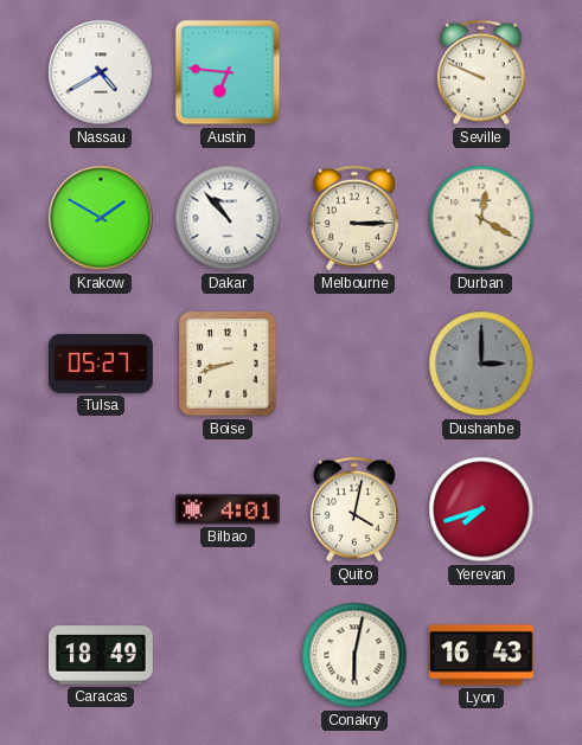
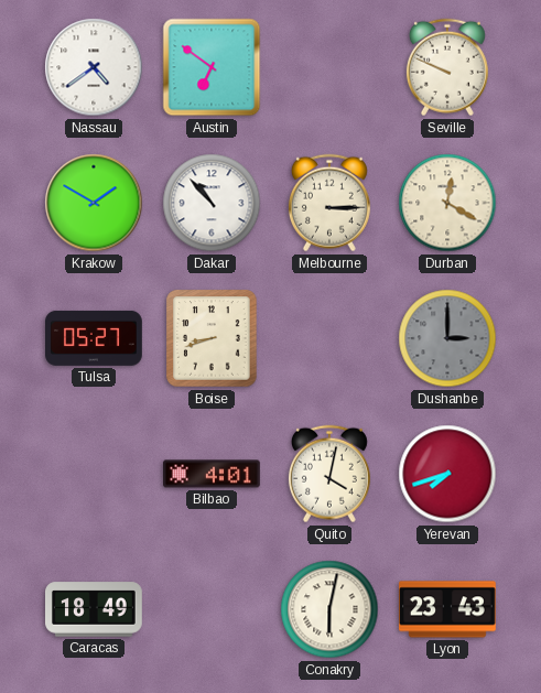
Nassau: 4:40 -> 4:39
Austin: 6:46 -> 6:51
Lyon: 16:43 -> 23:43
